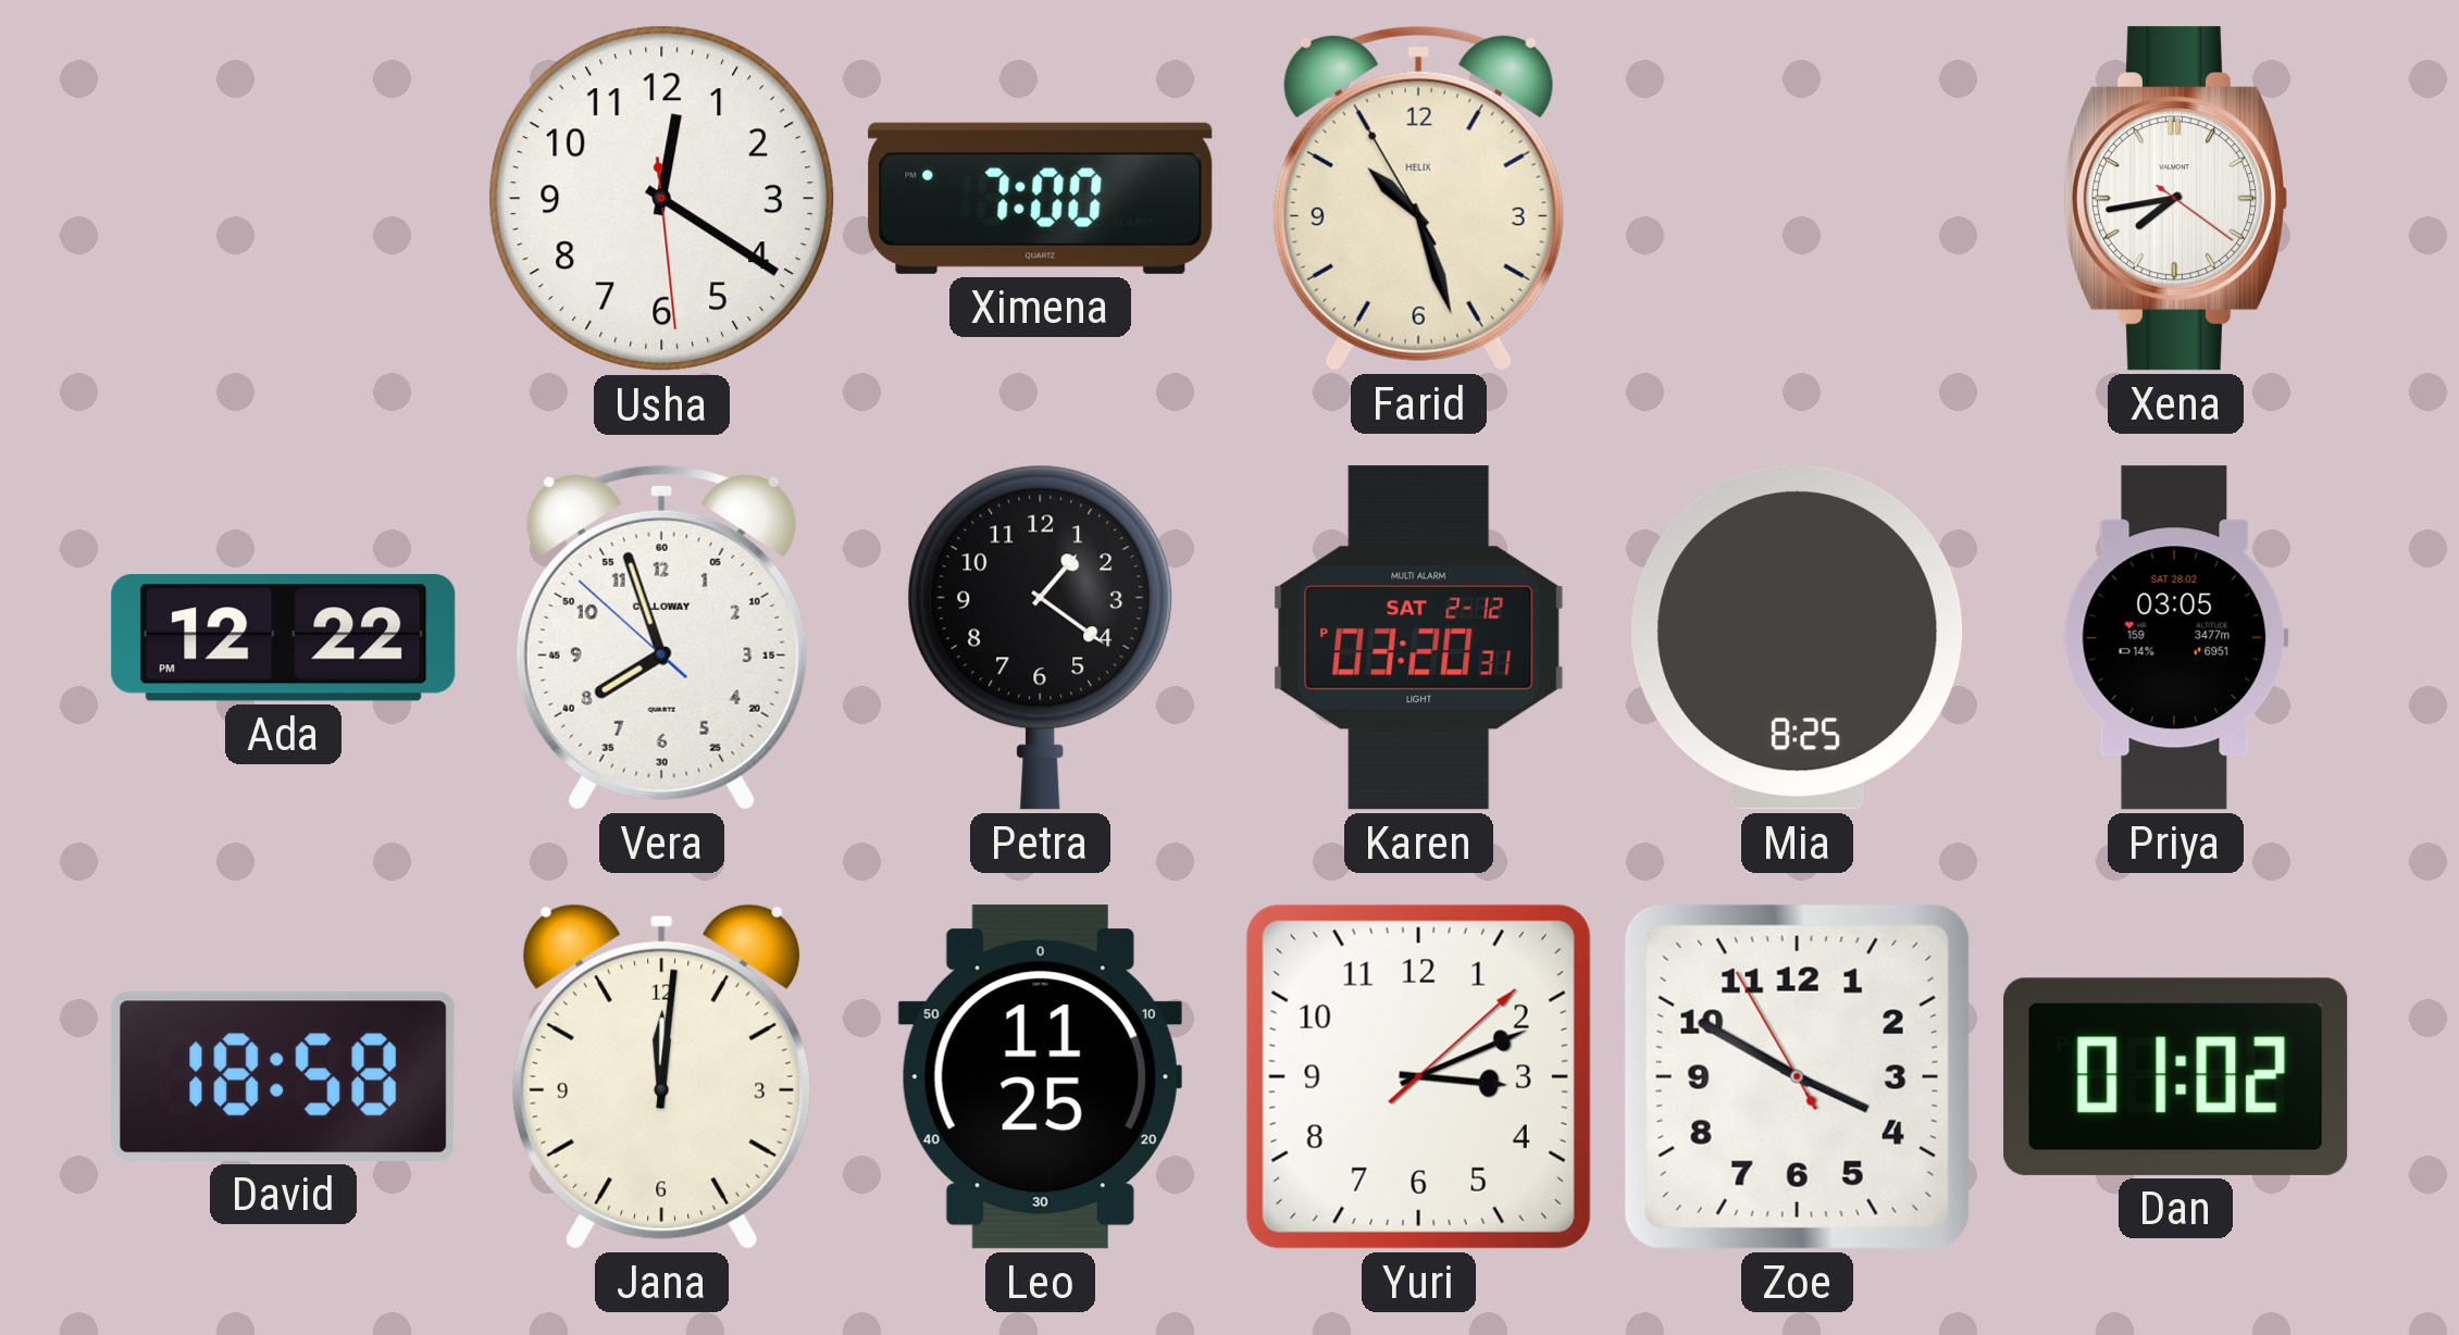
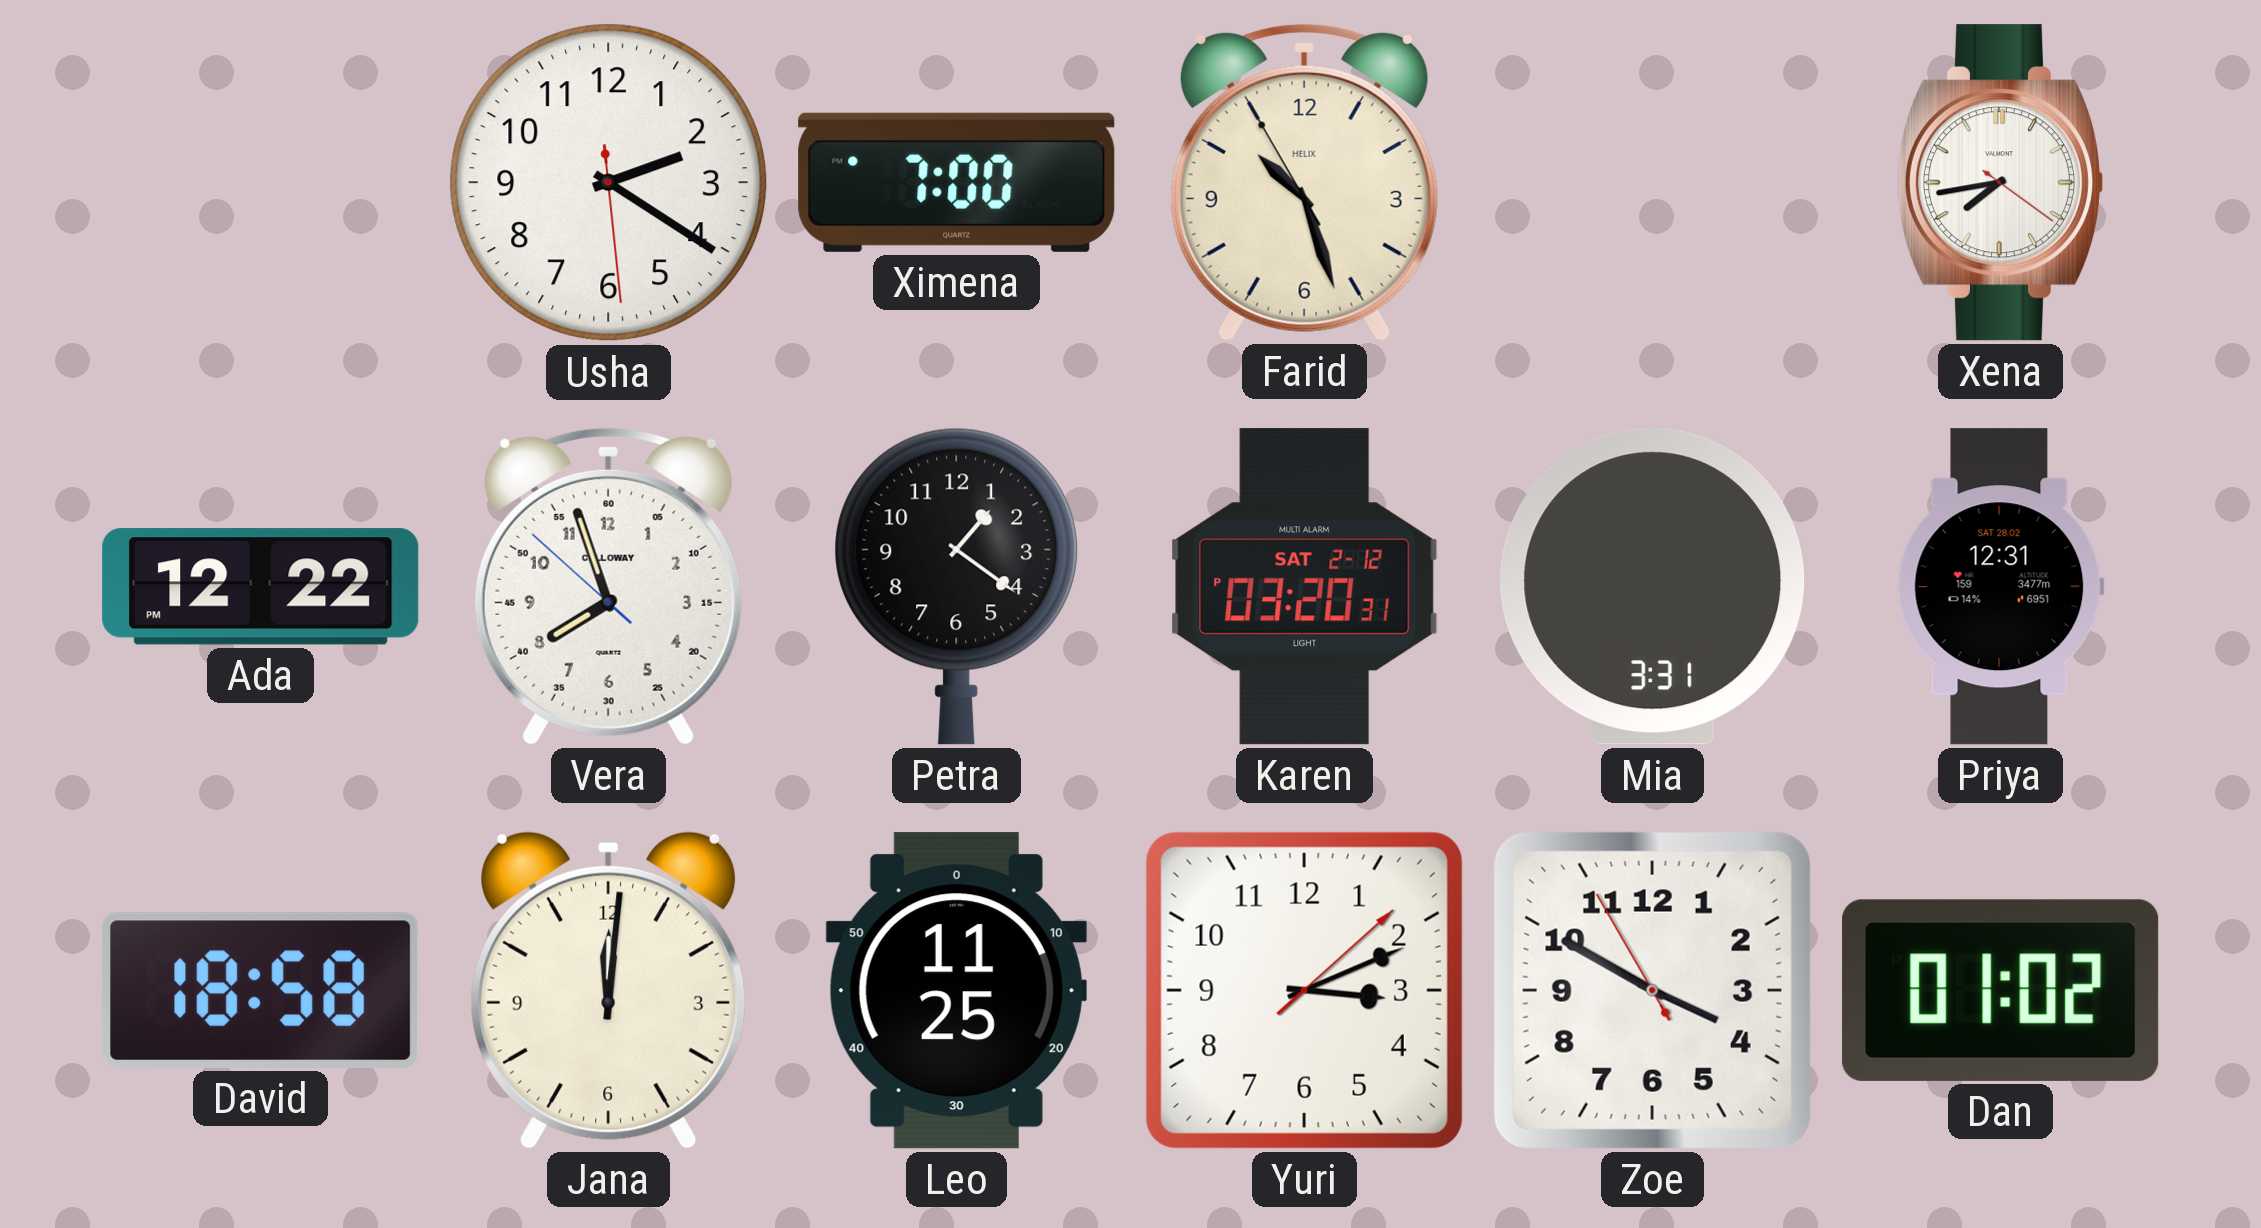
Usha: 12:20 -> 2:20
Mia: 8:25 -> 3:31
Priya: 03:05 -> 12:31
